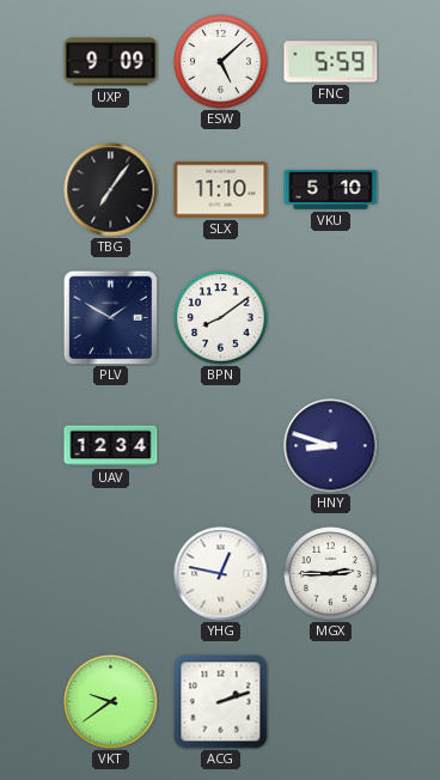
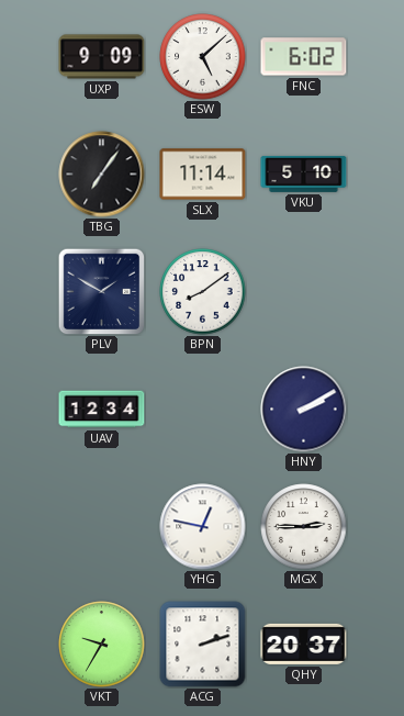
FNC: 5:59 -> 6:02
SLX: 11:10 -> 11:14
HNY: 8:48 -> 2:10
VKT: 9:39 -> 9:35
QHY: none -> 20:37
